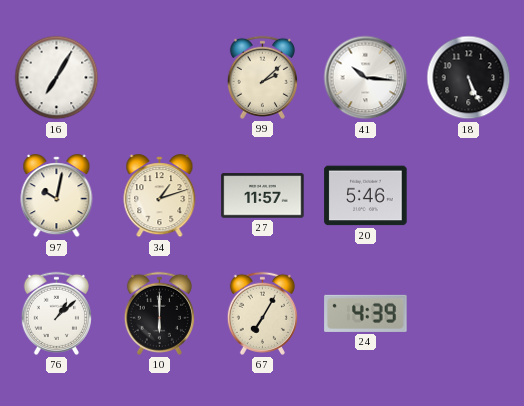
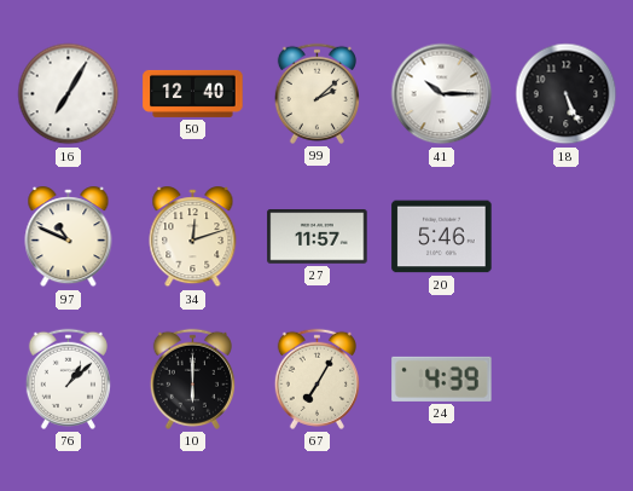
50: none -> 12:40
41: 10:16 -> 10:15
97: 10:02 -> 10:49
34: 1:12 -> 12:12
